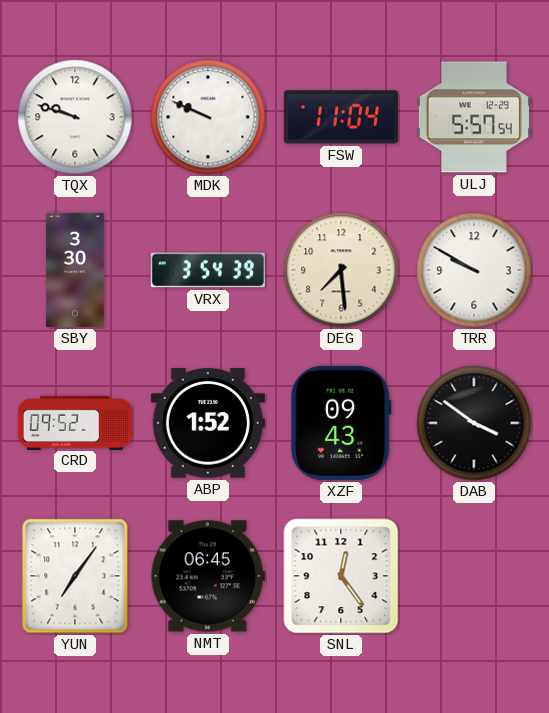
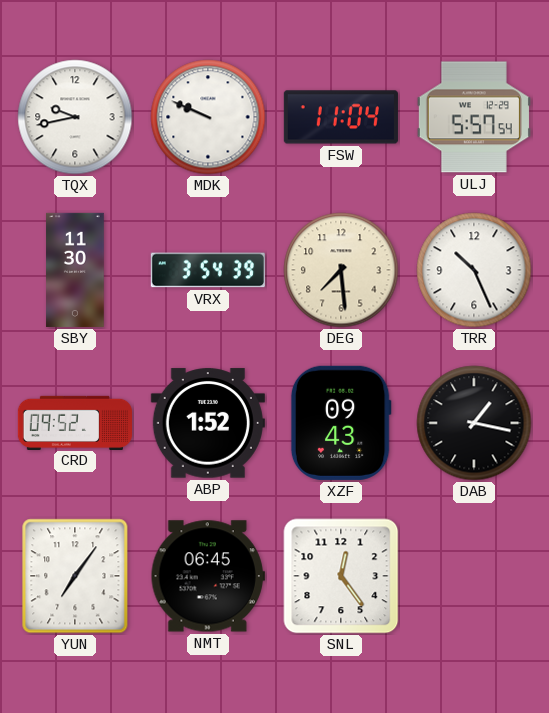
TQX: 9:48 -> 9:43
SBY: 3:30 -> 11:30
TRR: 9:50 -> 10:26
DAB: 3:51 -> 1:17
